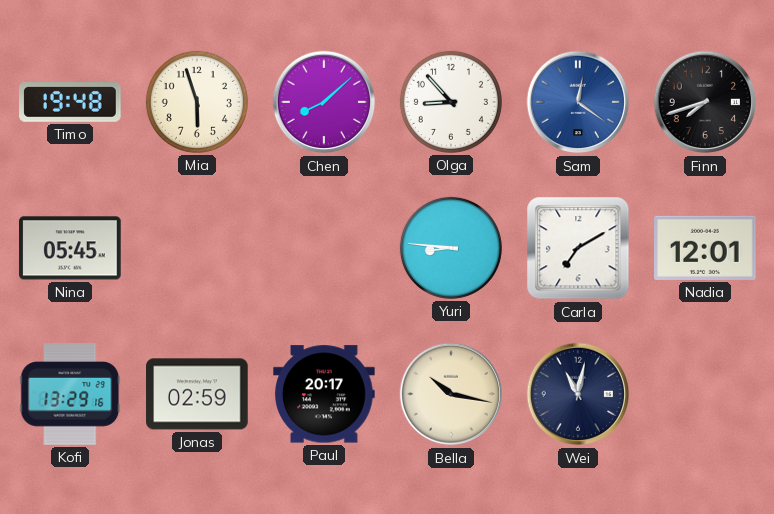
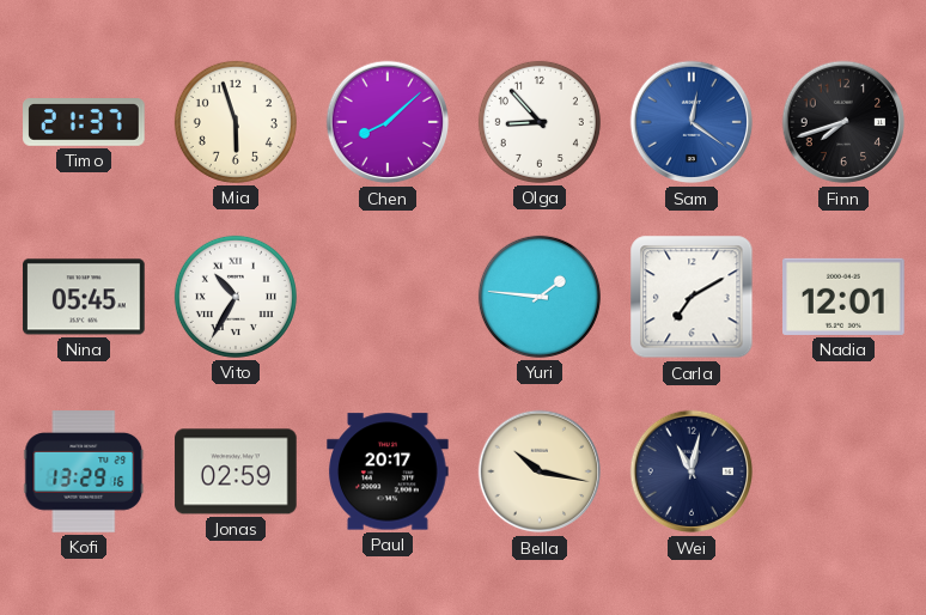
Timo: 19:48 -> 21:37
Vito: none -> 10:35
Yuri: 8:46 -> 1:46
